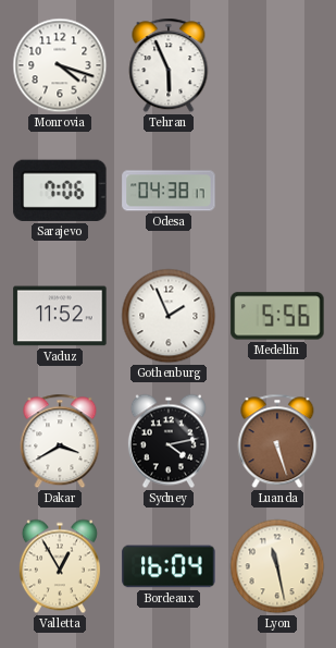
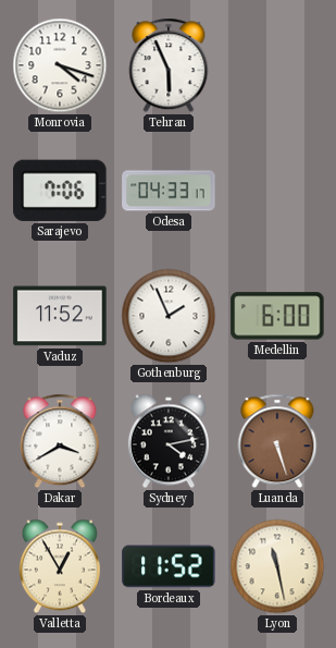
Odesa: 04:38 -> 04:33
Medellin: 5:56 -> 6:00
Bordeaux: 16:04 -> 11:52
